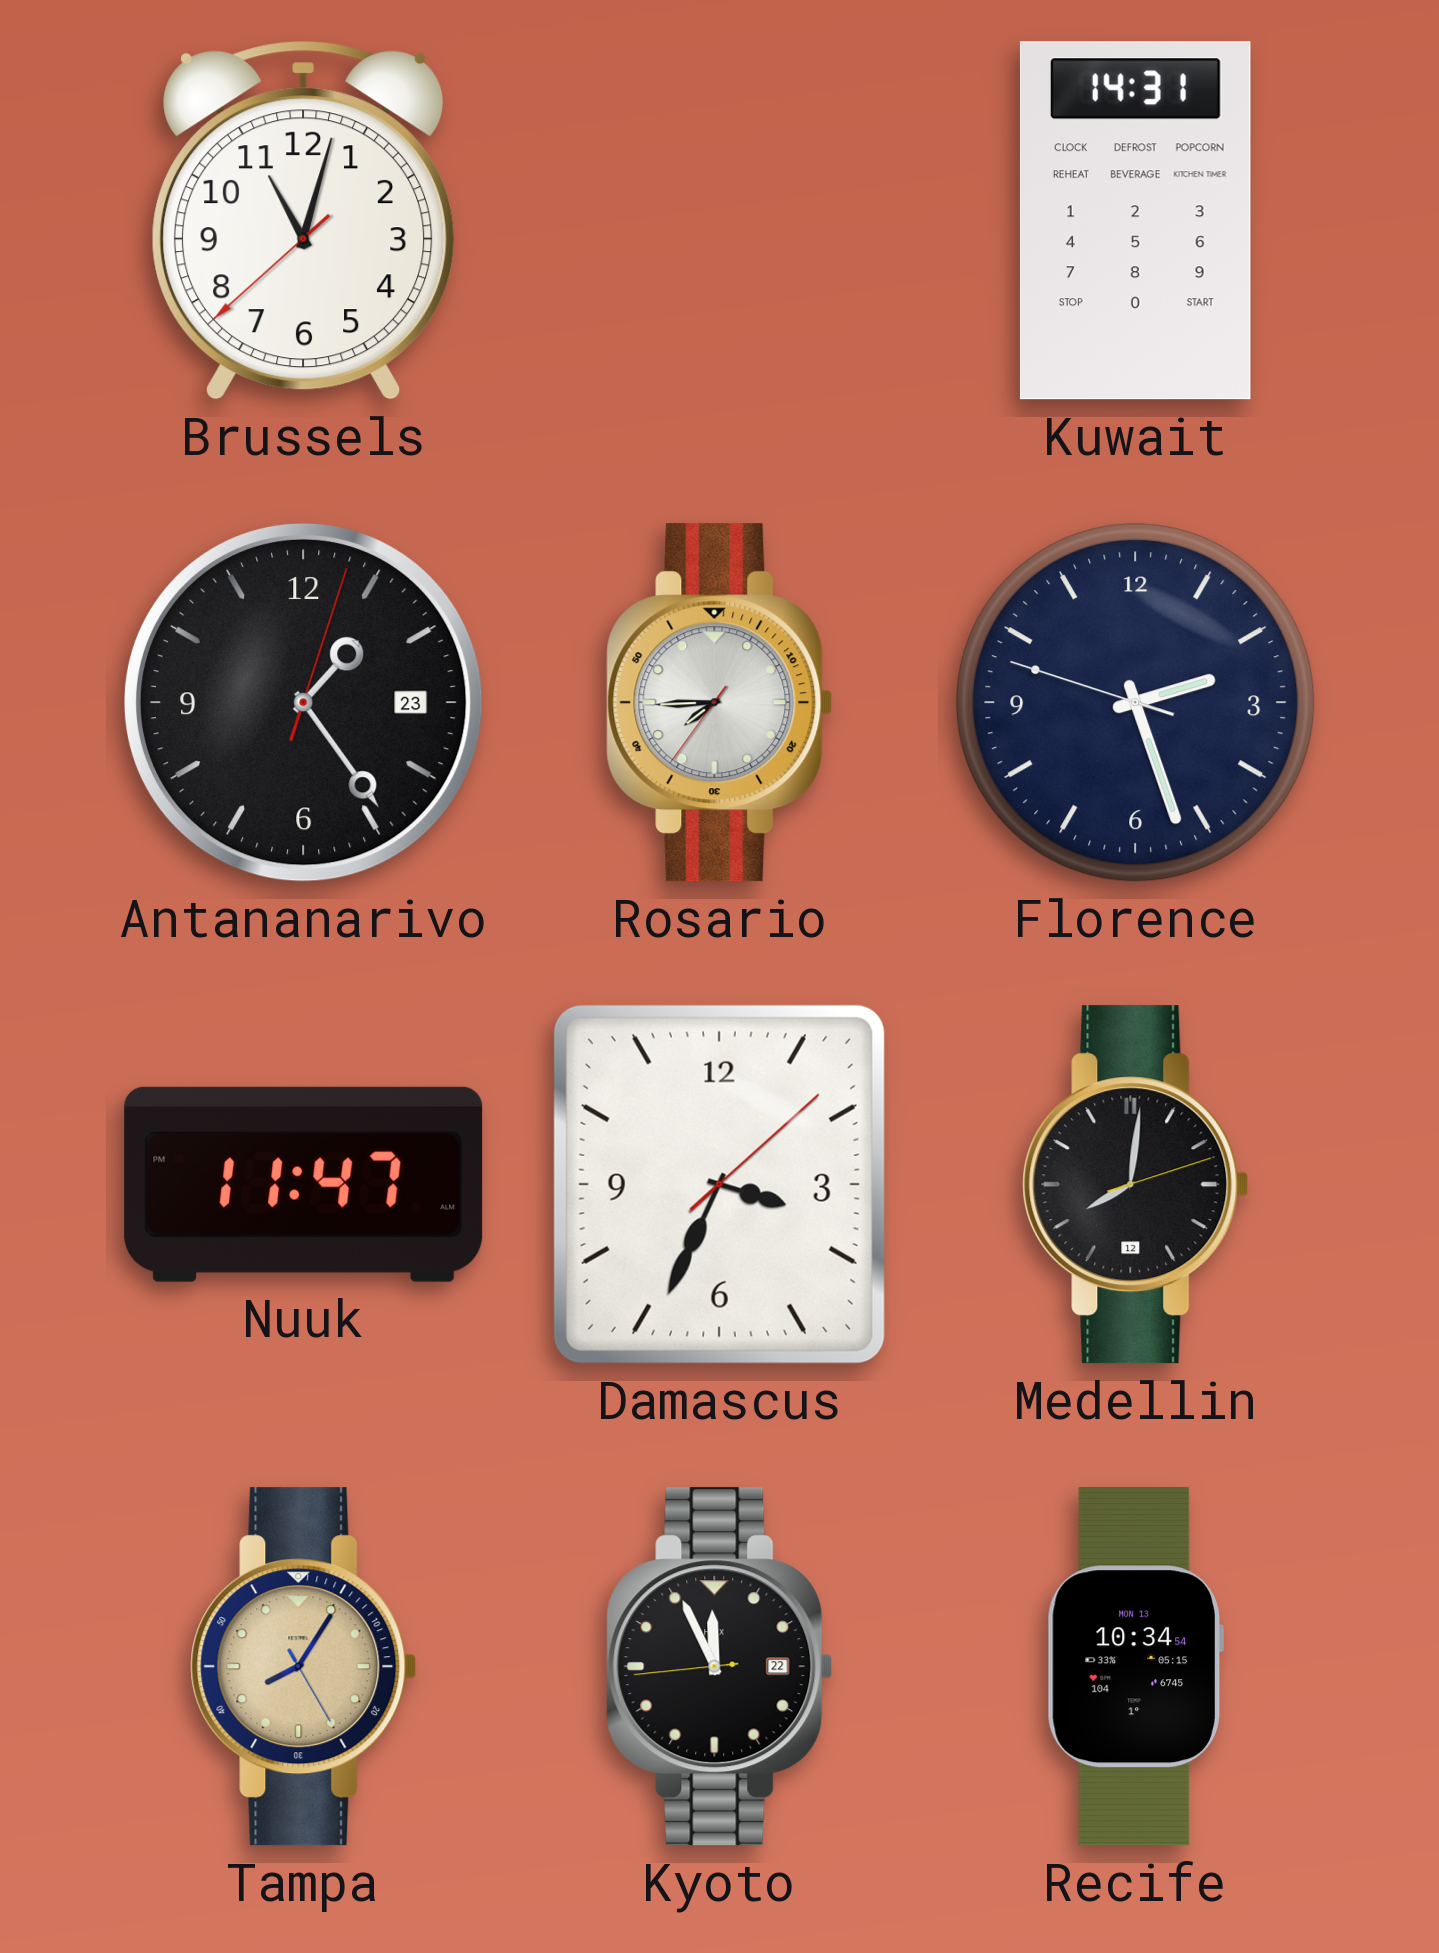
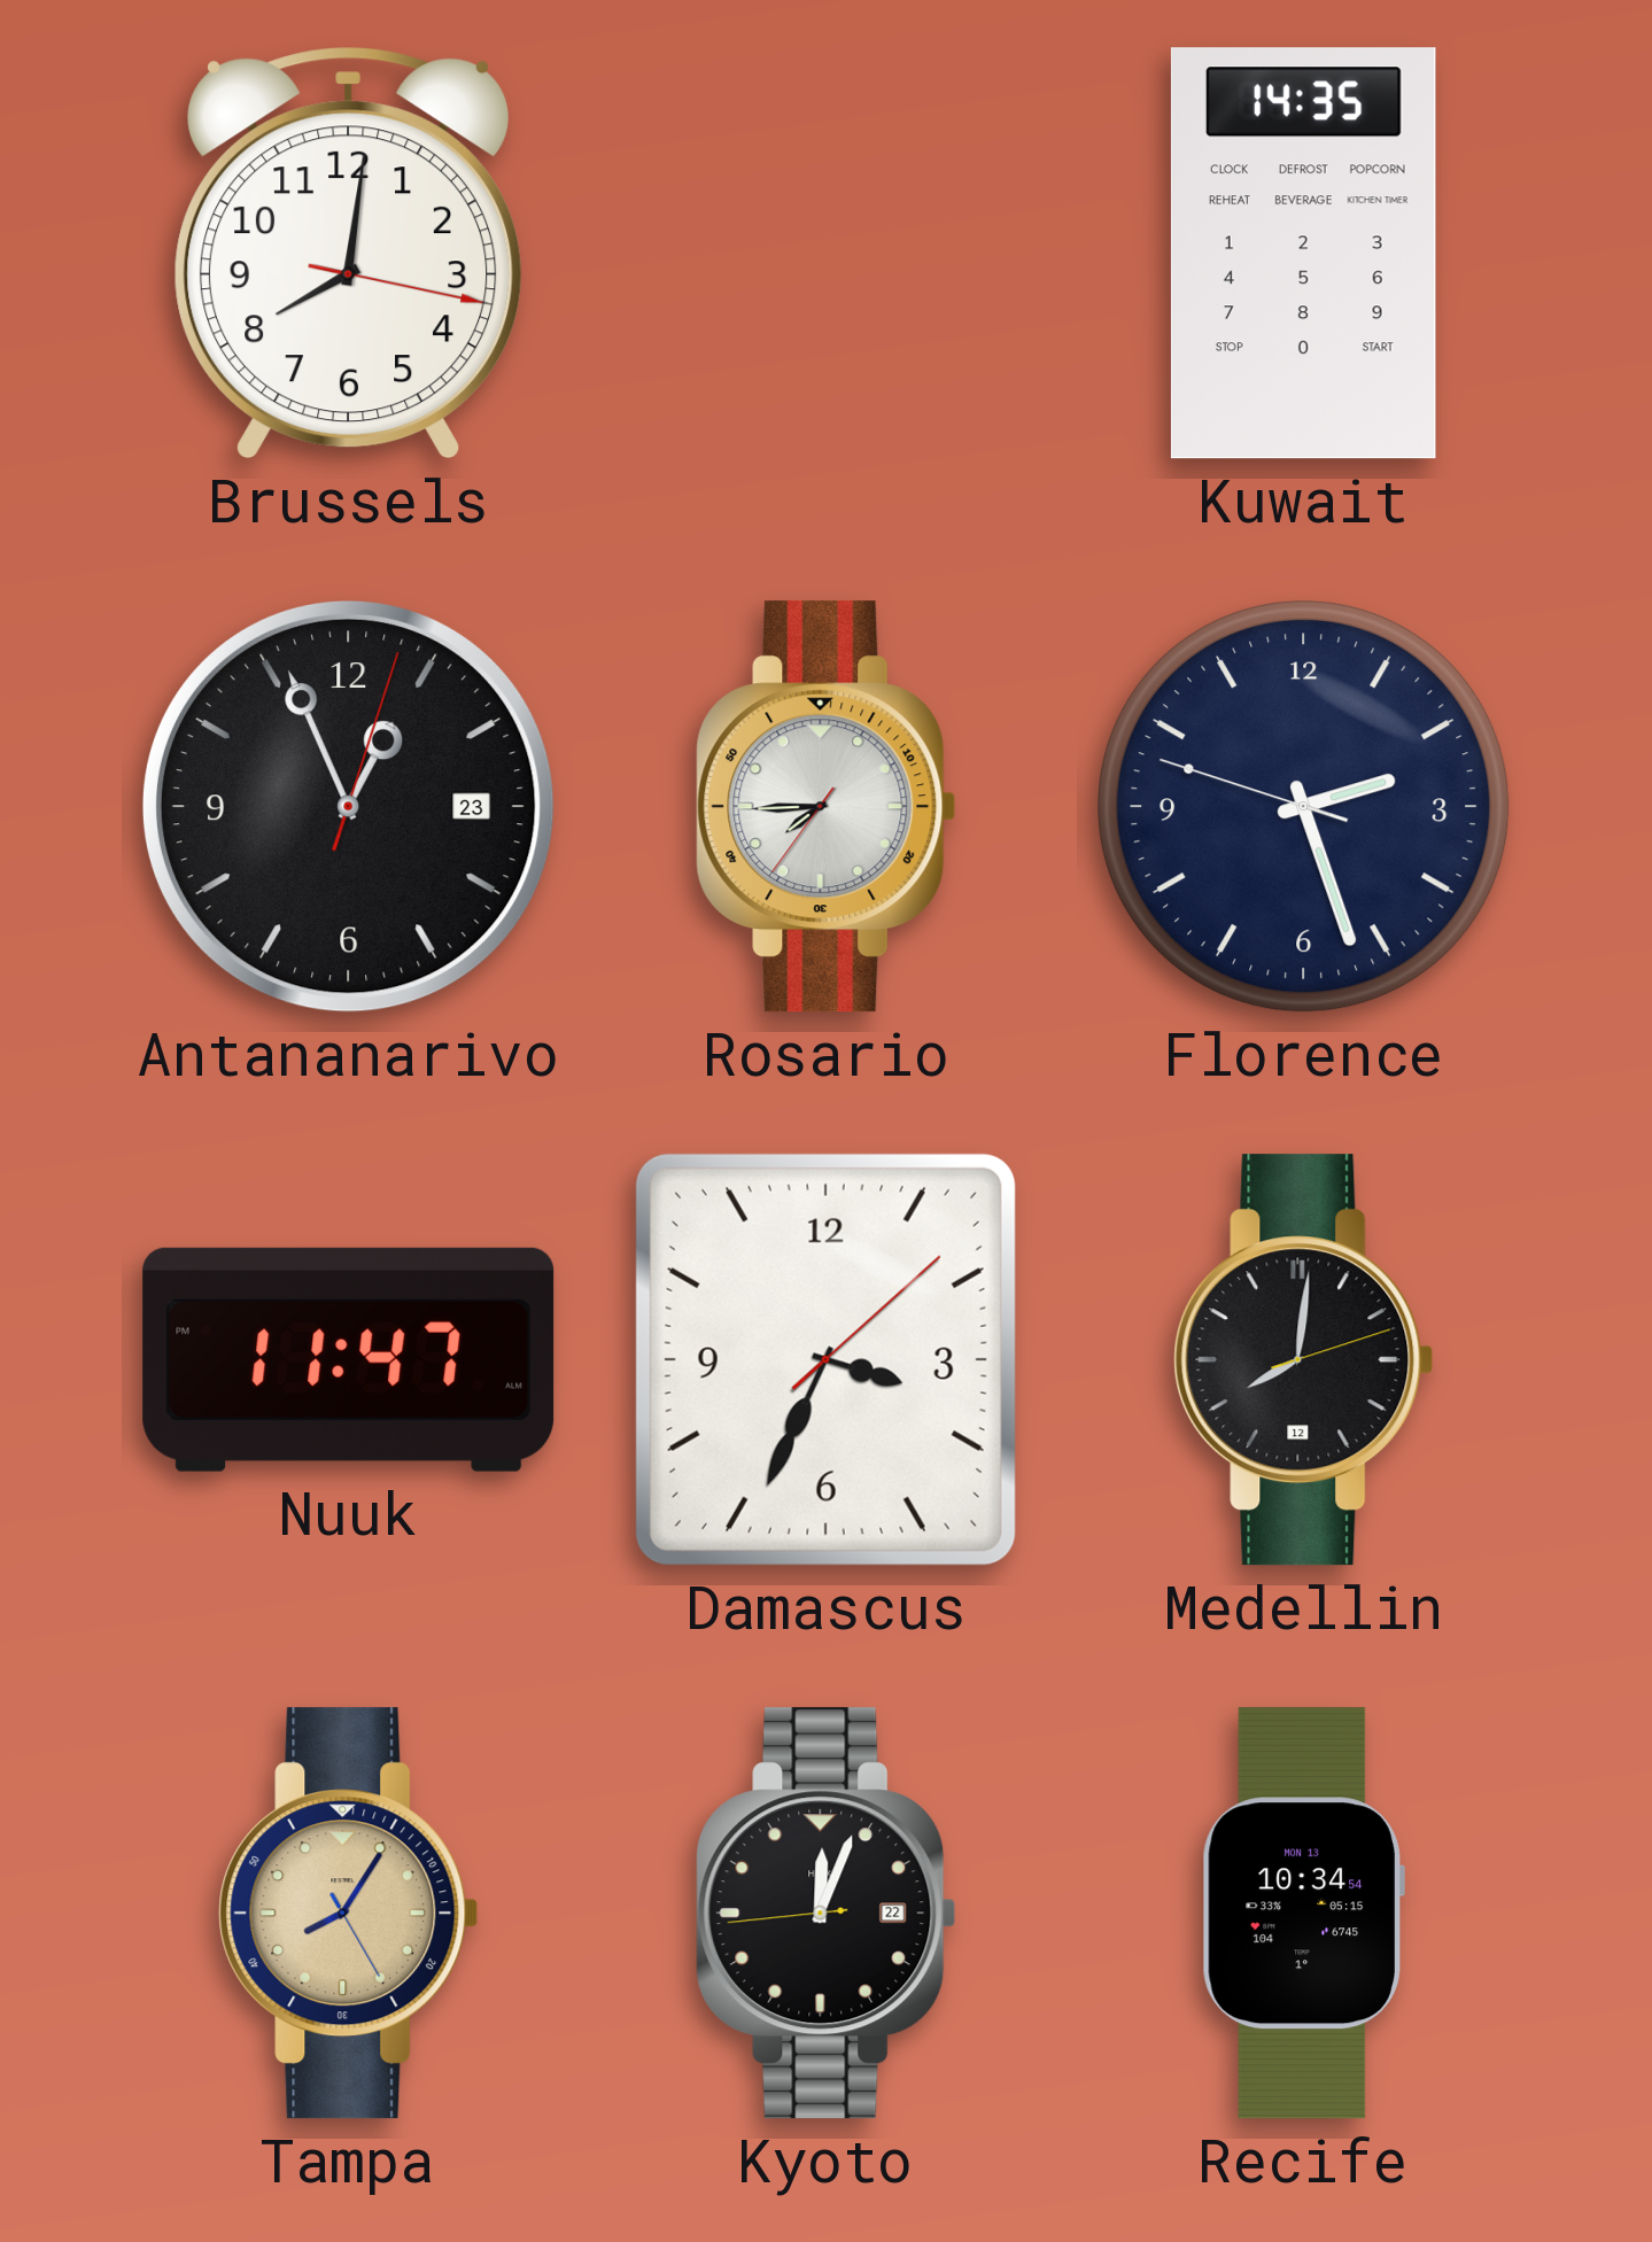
Brussels: 11:02 -> 8:01
Kuwait: 14:31 -> 14:35
Antananarivo: 1:24 -> 12:56
Kyoto: 11:55 -> 12:03
